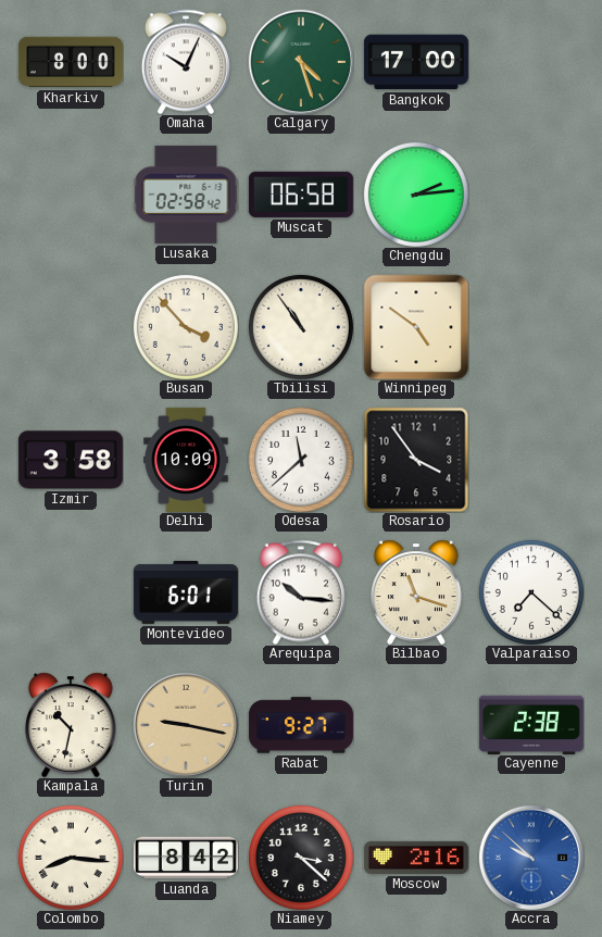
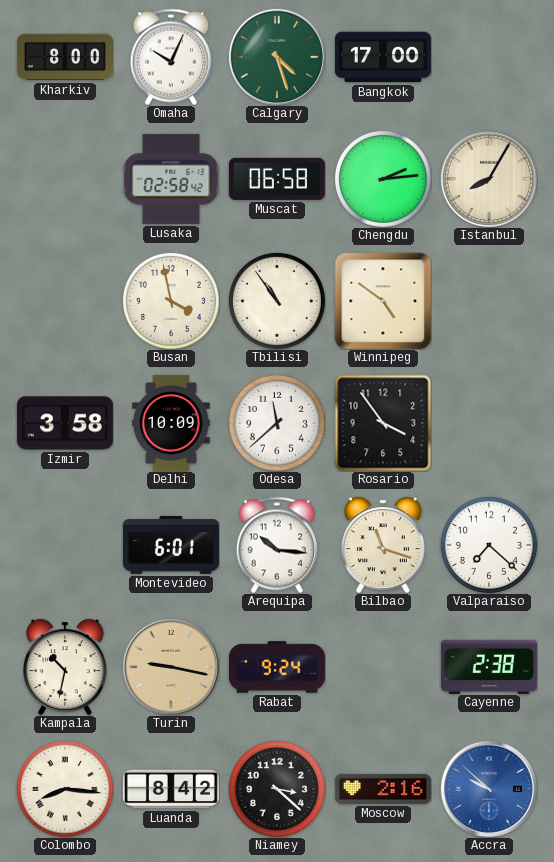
Istanbul: none -> 8:05
Busan: 3:53 -> 3:58
Rabat: 9:27 -> 9:24
